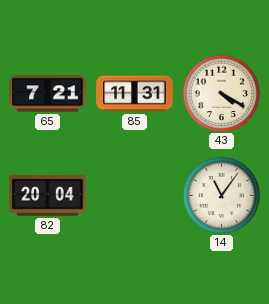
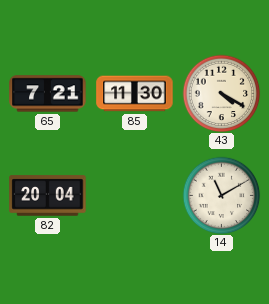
85: 11:31 -> 11:30
14: 11:06 -> 11:10
